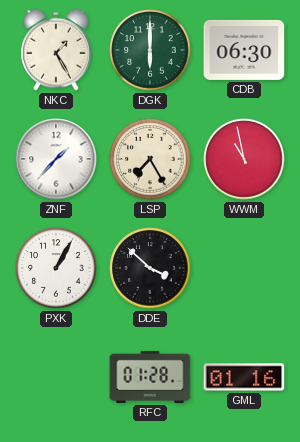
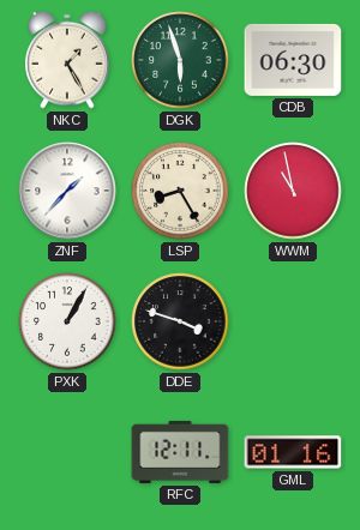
DGK: 6:00 -> 5:57
LSP: 7:25 -> 8:25
DDE: 3:52 -> 3:48
RFC: 01:28 -> 12:11
